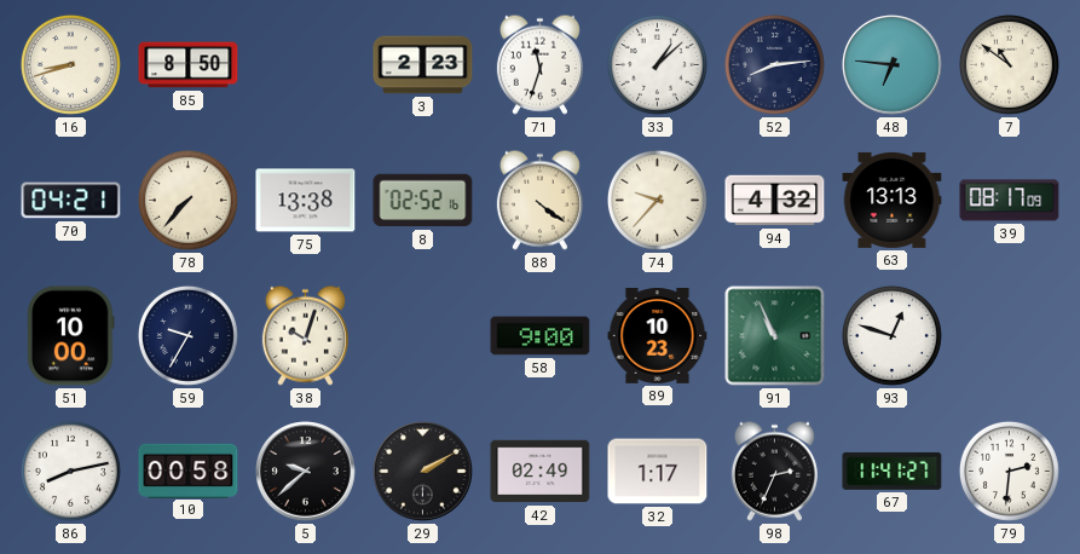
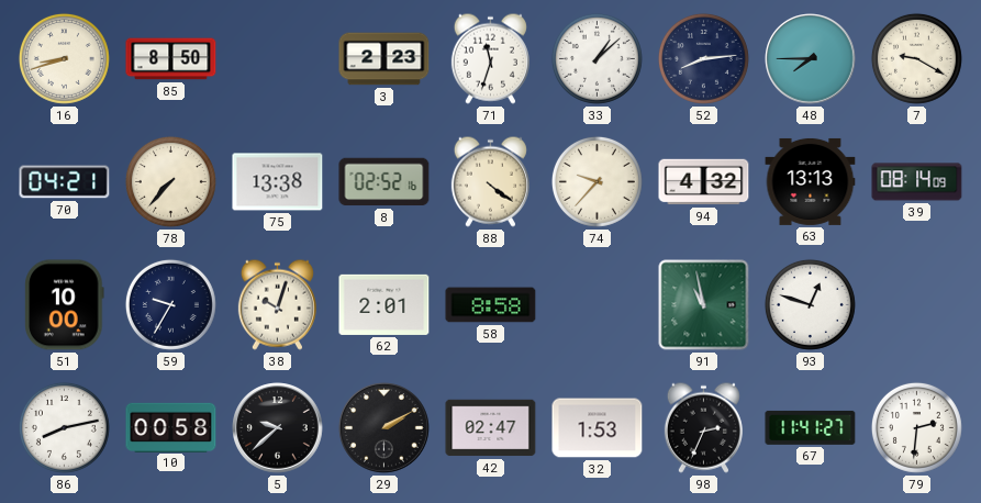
48: 6:46 -> 7:45
7: 10:51 -> 9:20
39: 08:17 -> 08:14
62: none -> 2:01
58: 9:00 -> 8:58
89: 10:23 -> none
91: 10:56 -> 10:58
42: 02:49 -> 02:47
32: 1:17 -> 1:53
